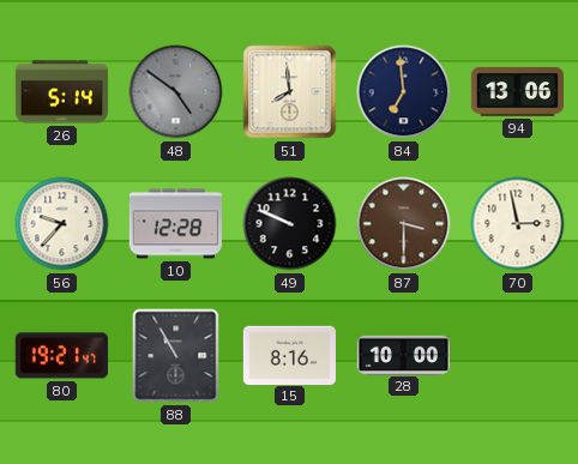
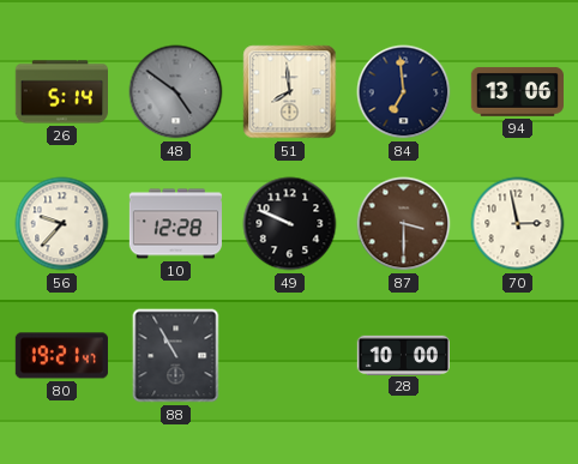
15: 8:16 -> none
